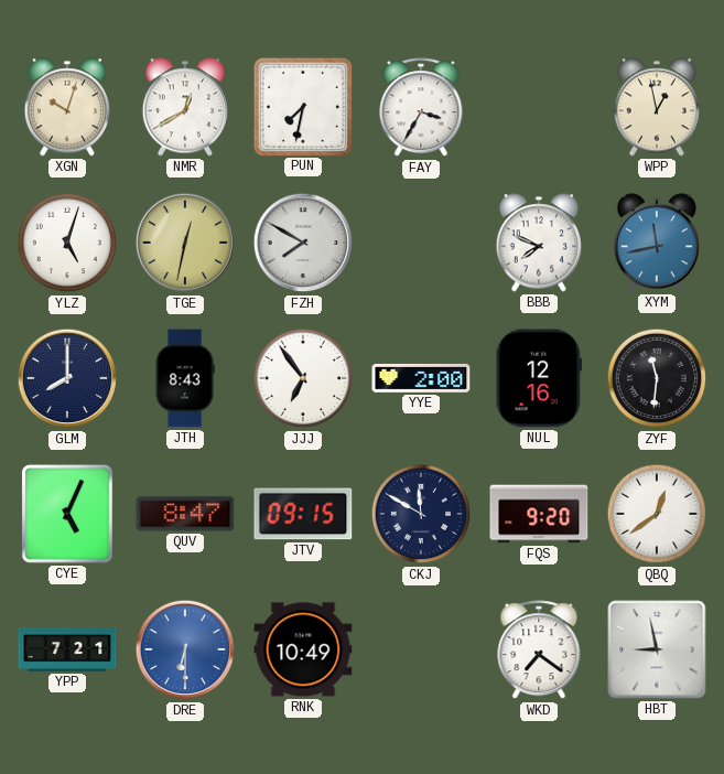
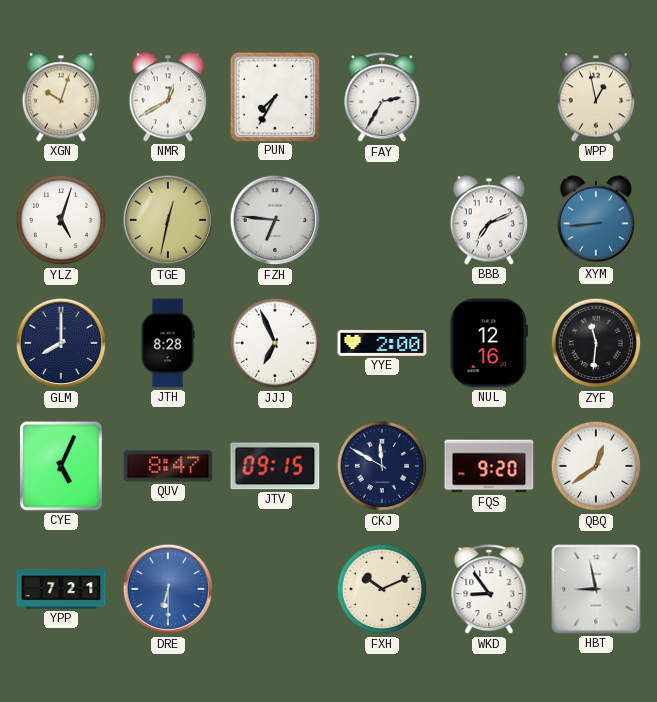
PUN: 7:32 -> 7:35
FAY: 3:35 -> 2:35
FZH: 7:50 -> 6:46
BBB: 7:49 -> 7:11
XYM: 11:43 -> 8:44
JTH: 8:43 -> 8:28
JJJ: 6:54 -> 6:56
RNK: 10:49 -> none
FXH: none -> 10:11
WKD: 7:21 -> 8:54
